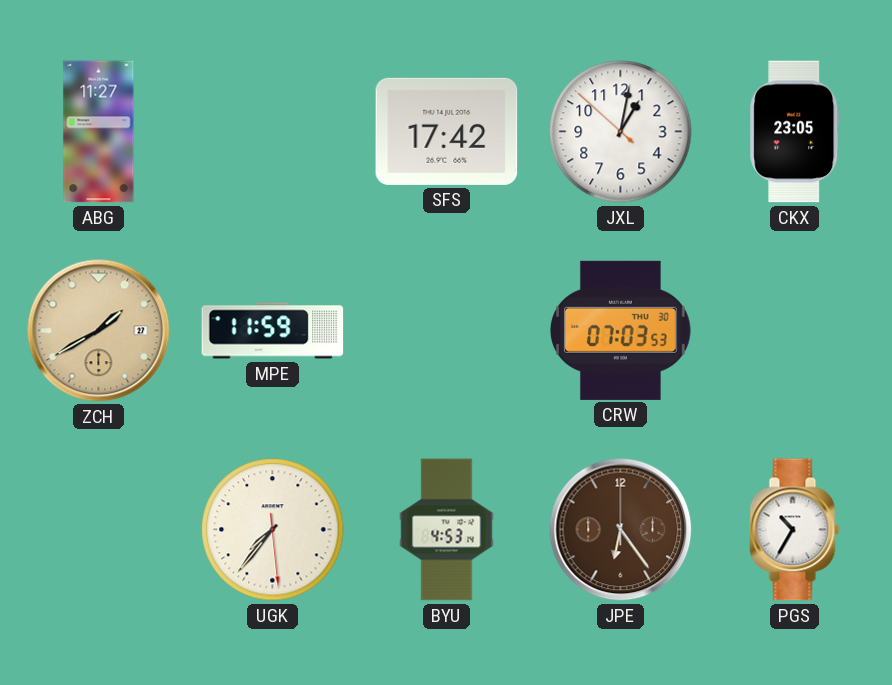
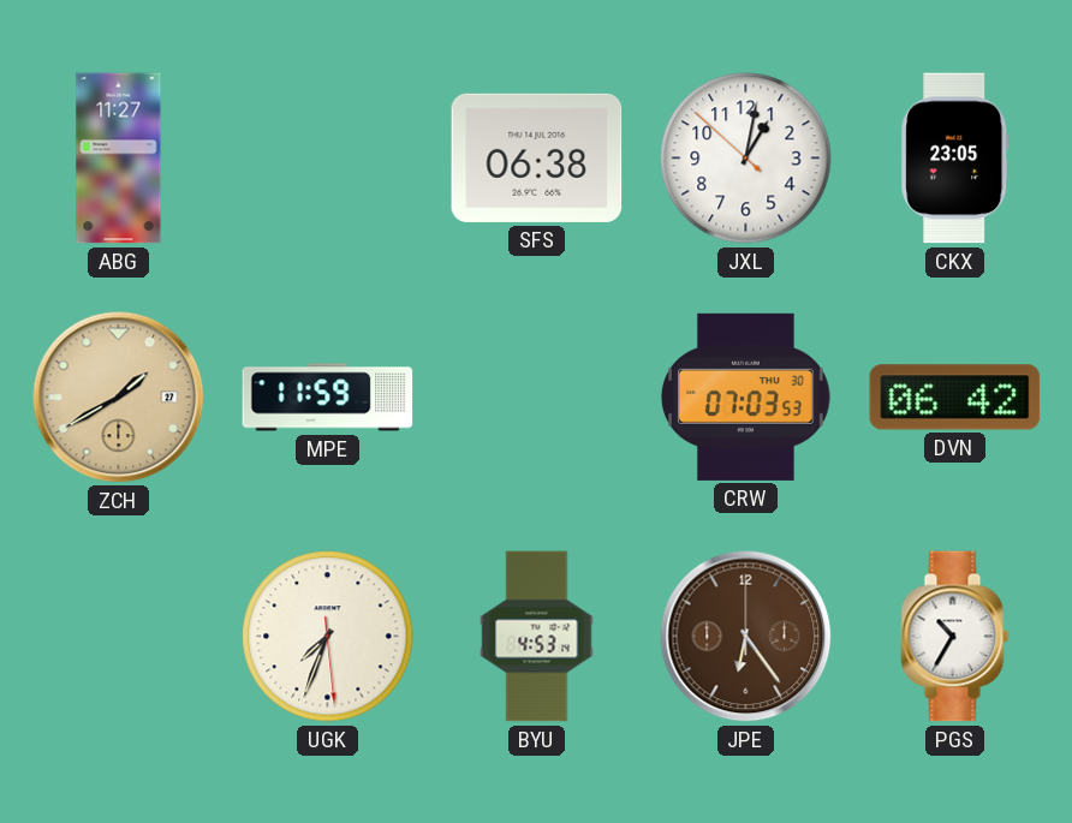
SFS: 17:42 -> 06:38
DVN: none -> 06:42
UGK: 7:36 -> 7:33
